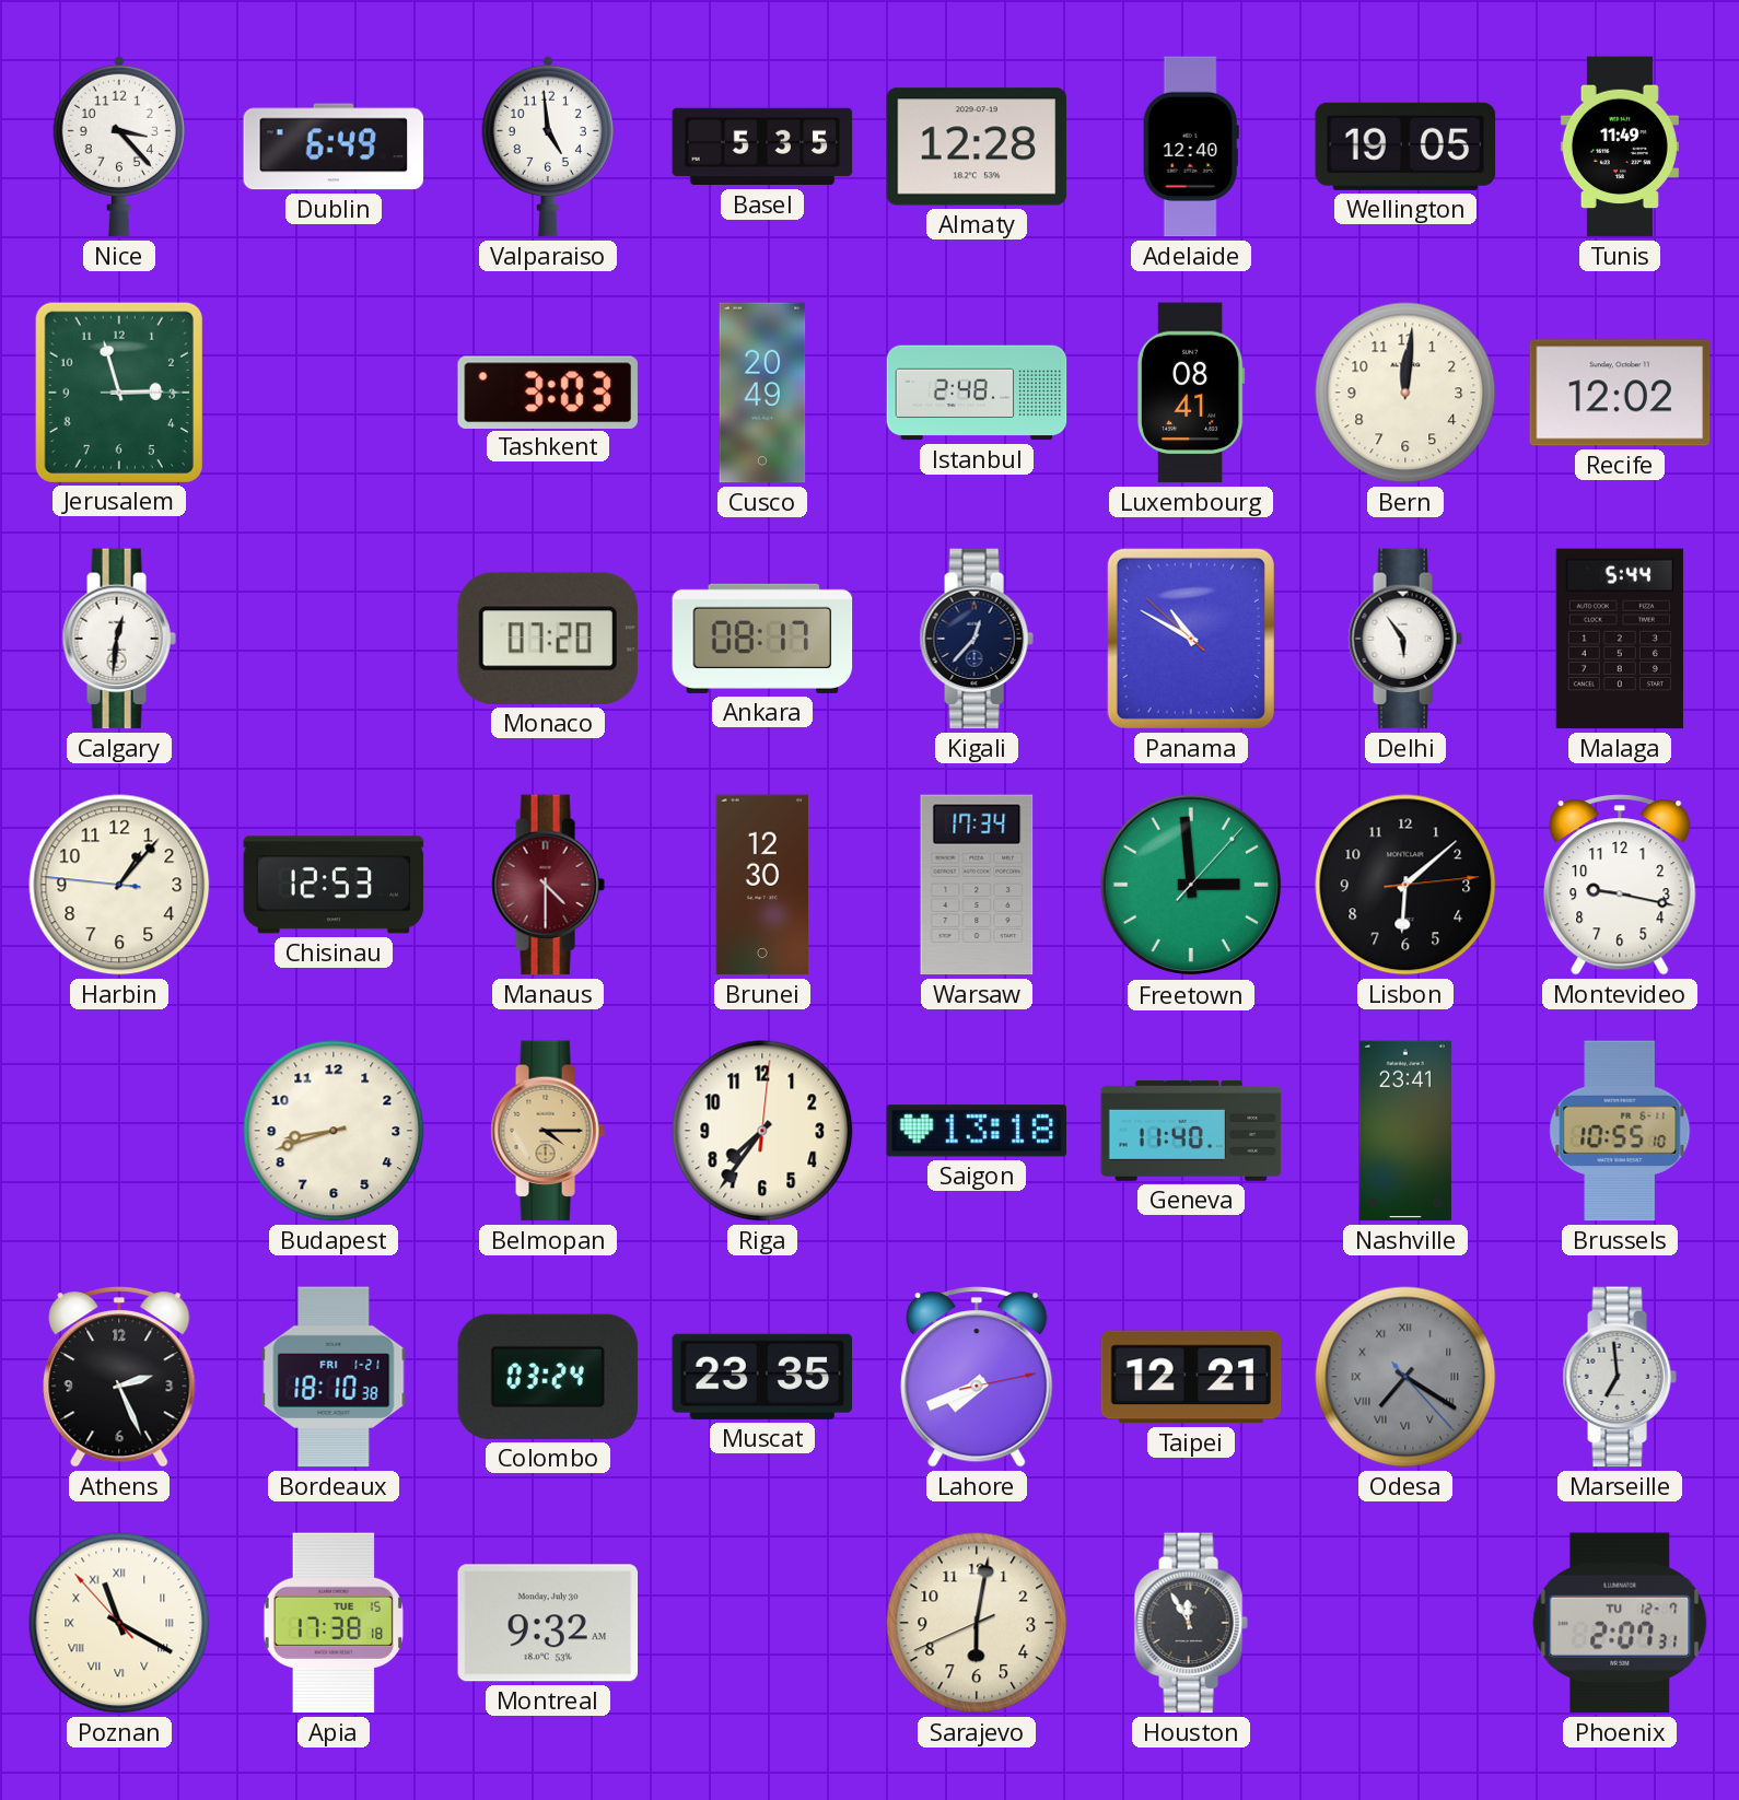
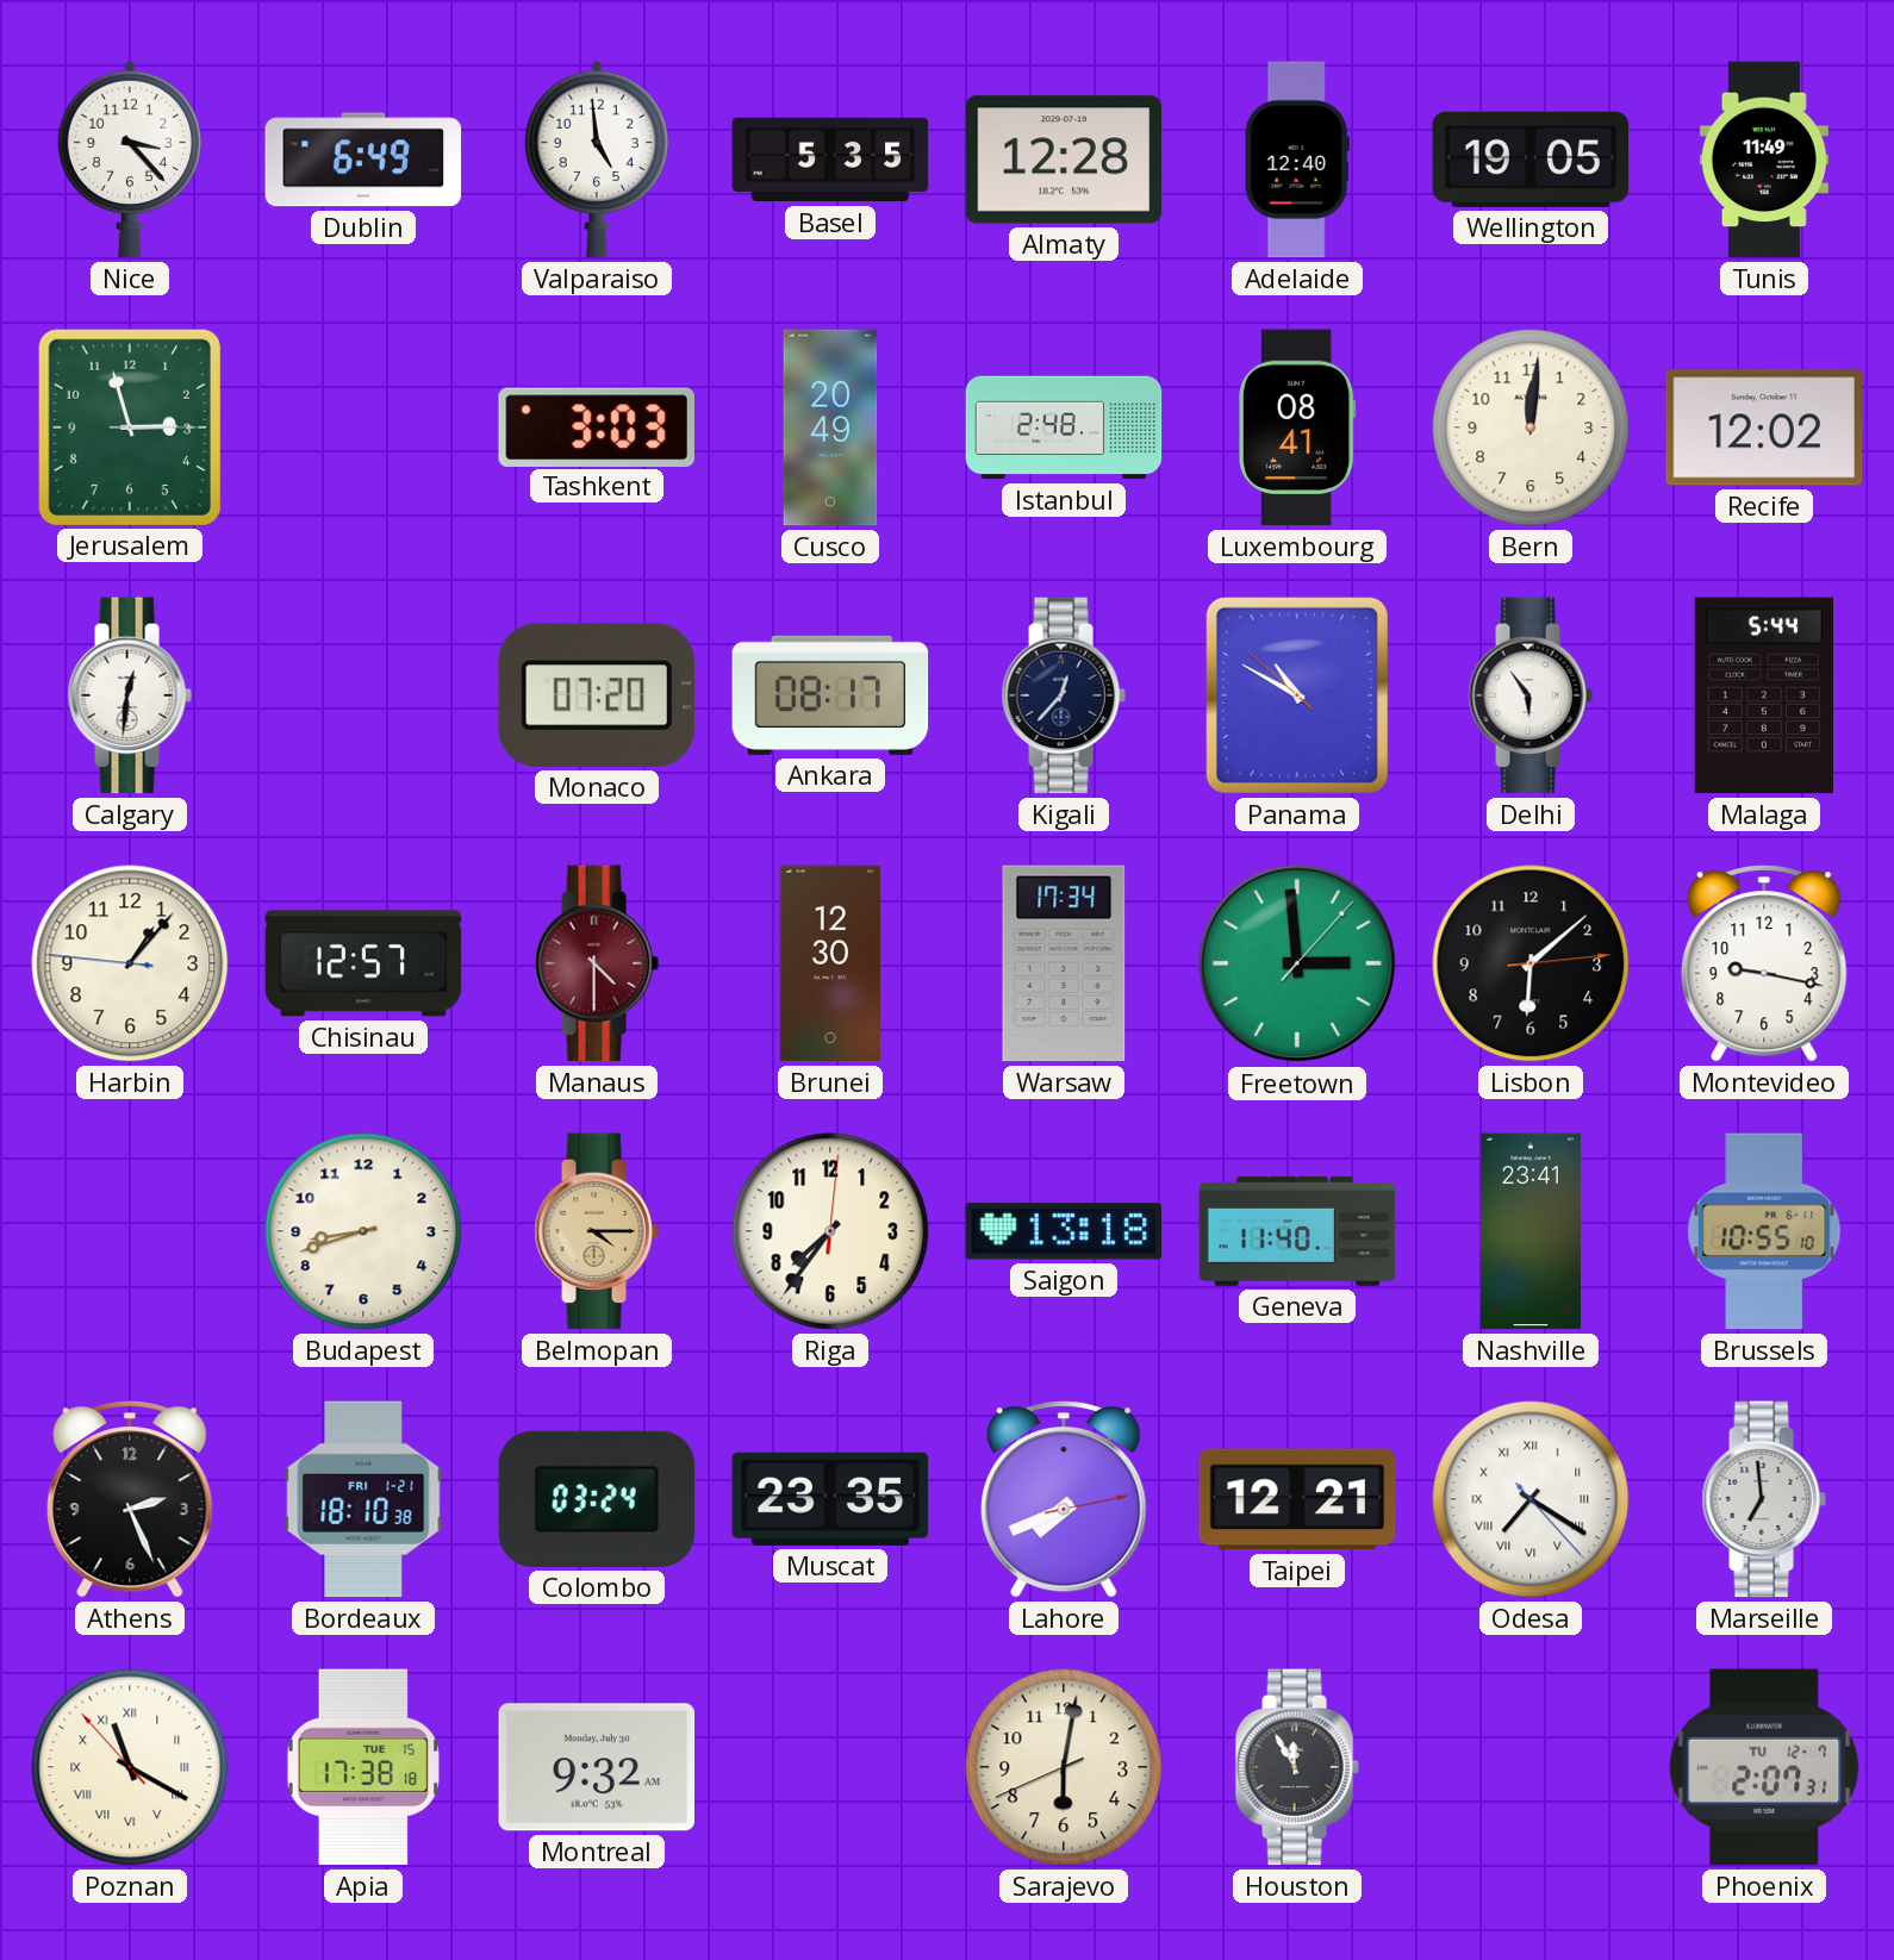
Chisinau: 12:53 -> 12:57
Odesa dial: grey -> white
